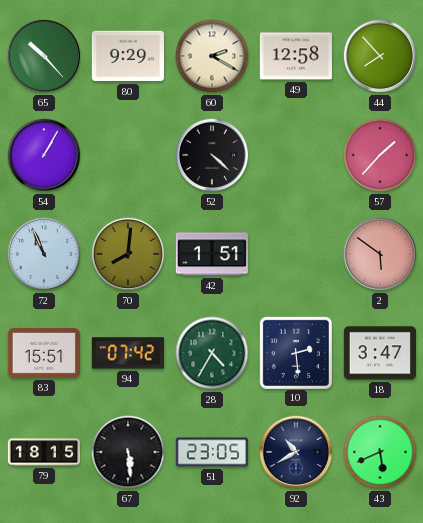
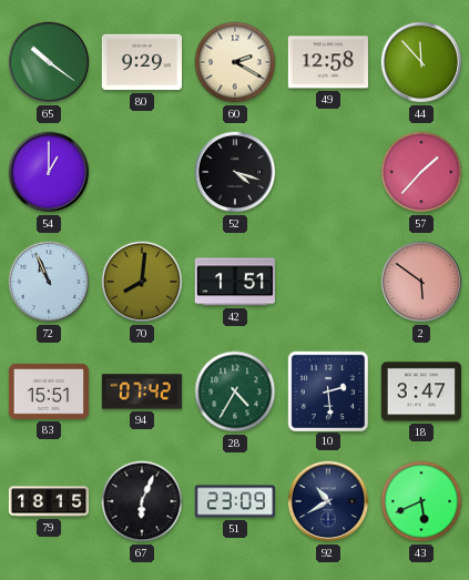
65: 10:23 -> 10:21
44: 7:53 -> 11:53
54: 1:05 -> 1:00
52: 4:22 -> 4:18
67: 5:29 -> 6:04
51: 23:05 -> 23:09
